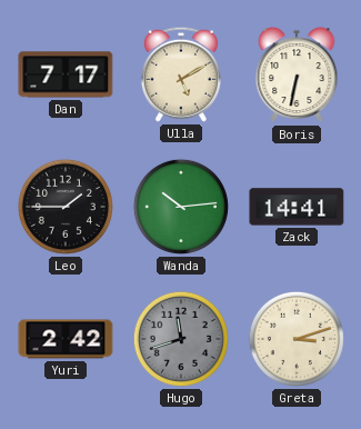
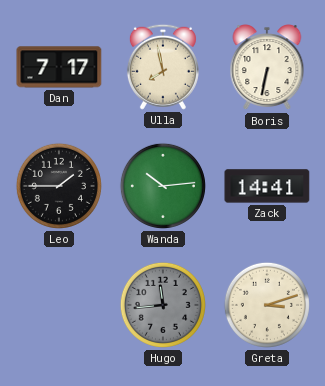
Ulla: 5:10 -> 7:58
Yuri: 2:42 -> none
Hugo: 11:42 -> 11:44
